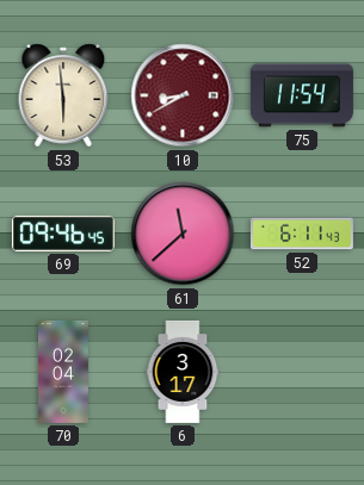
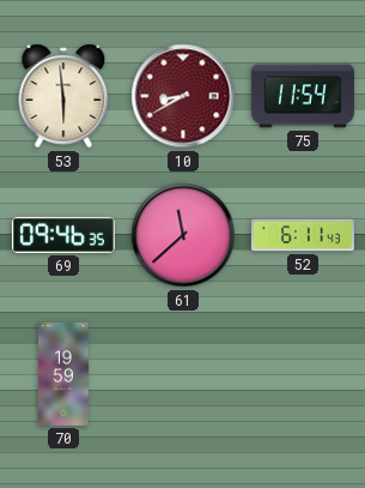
69: 09:46:45 -> 09:46:35
70: 02:04 -> 19:59
6: 3:17 -> none
